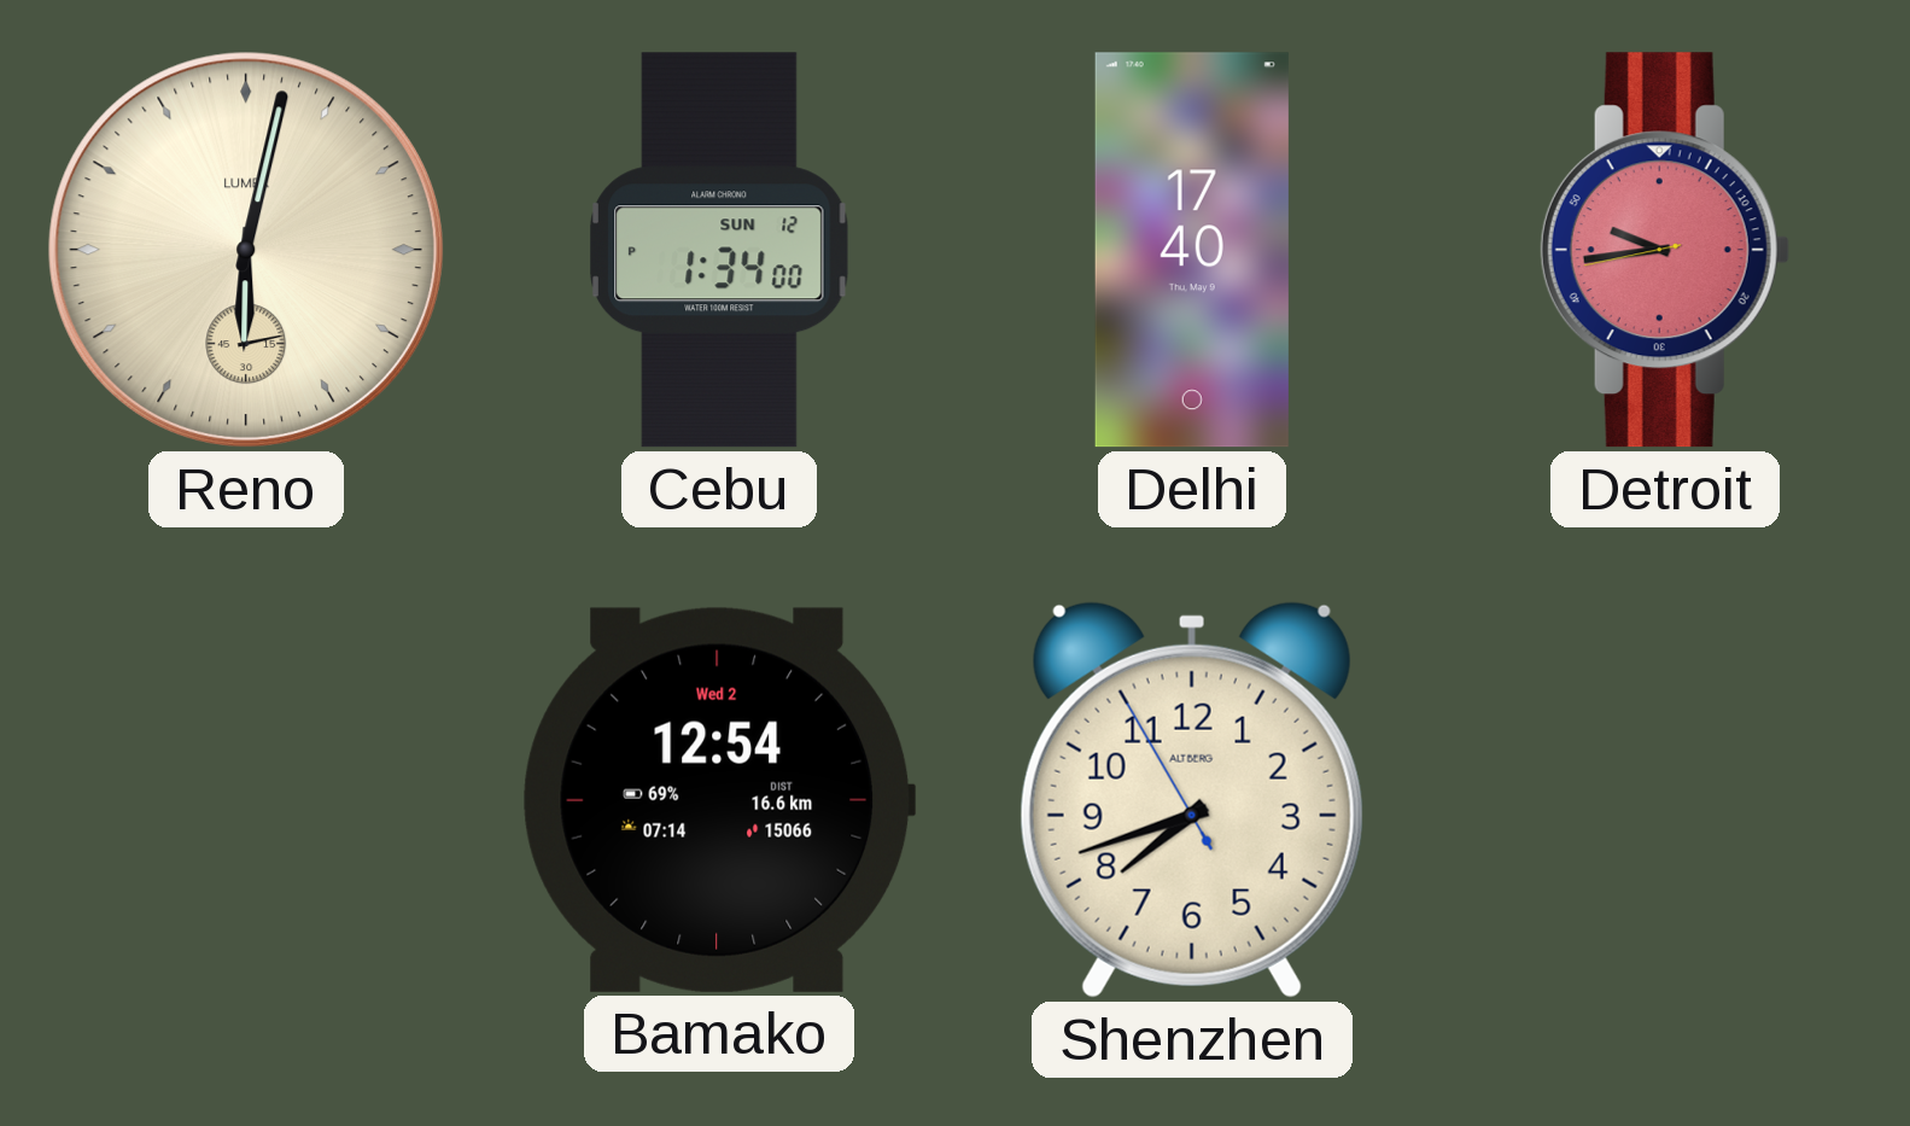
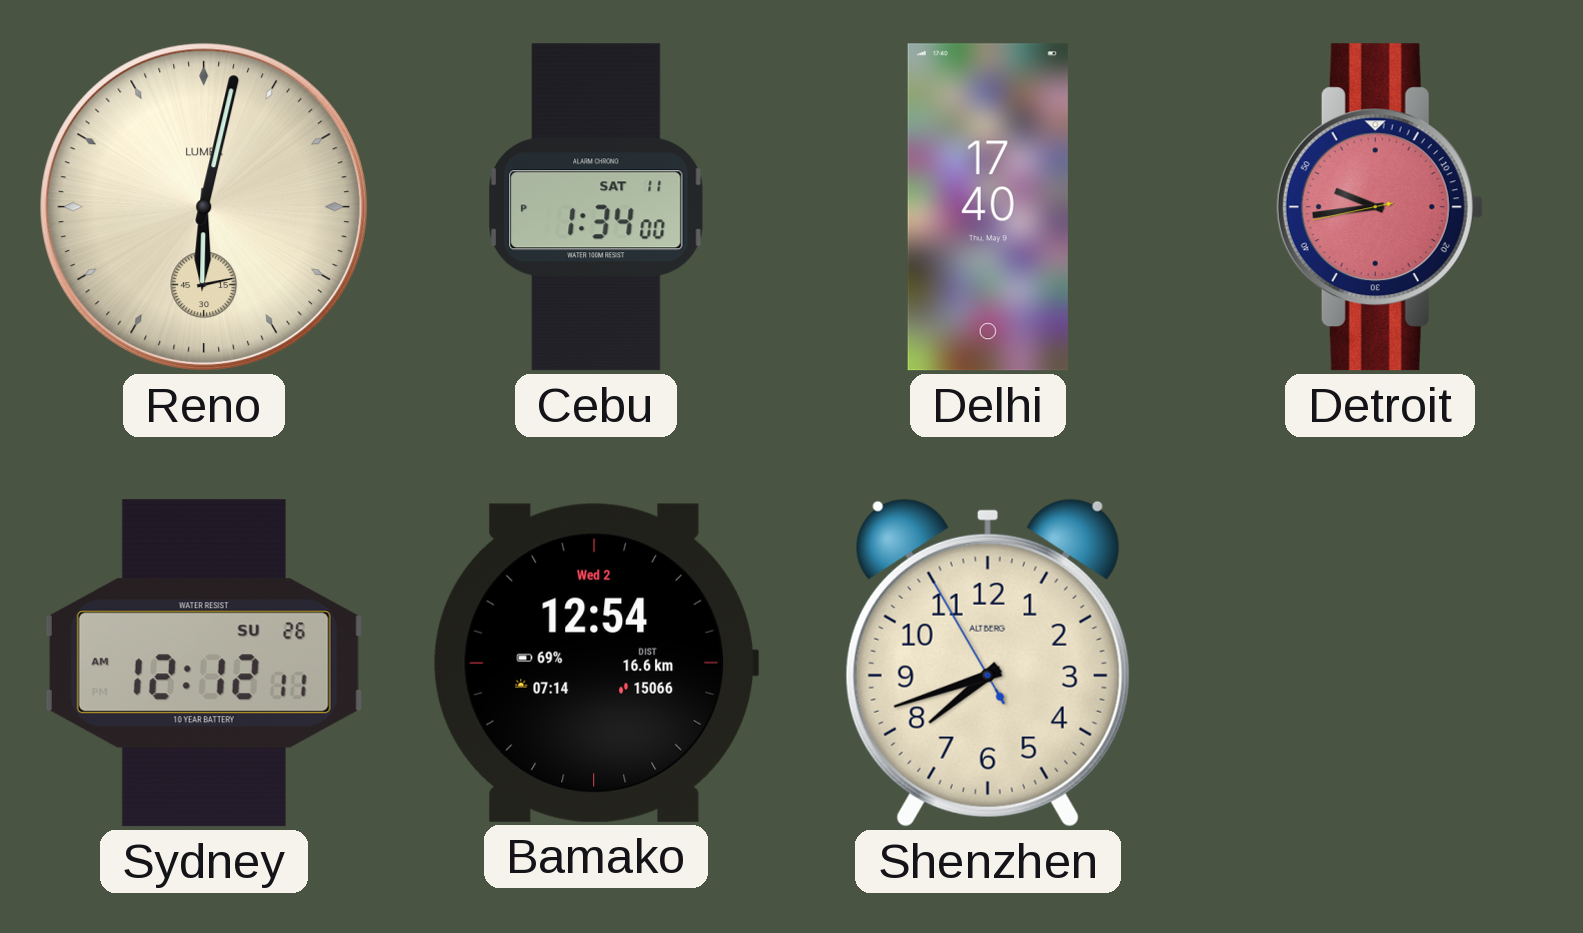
Cebu date: SUN 12 -> SAT 11
Sydney: none -> 12:12
